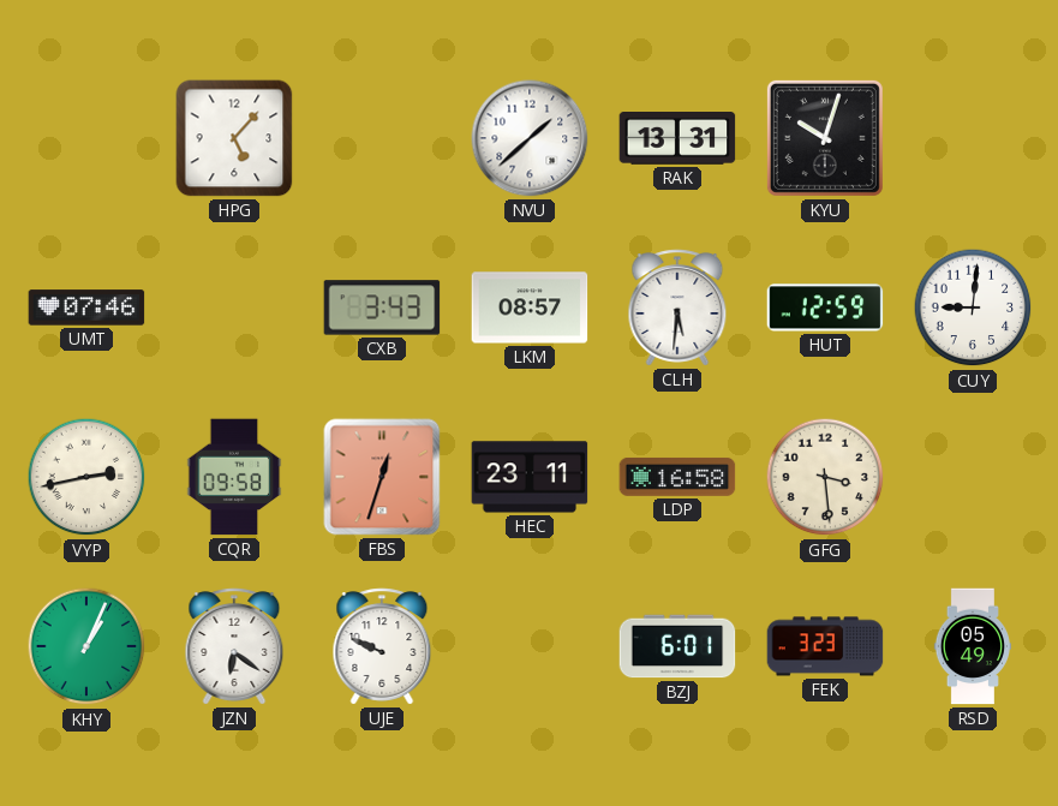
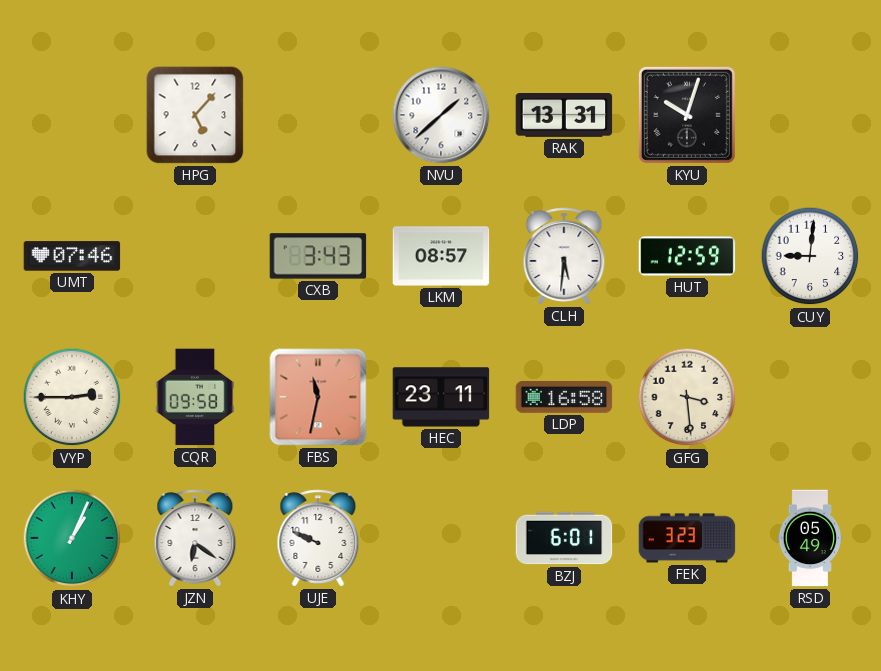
VYP: 2:43 -> 2:45
FBS: 12:33 -> 11:32
